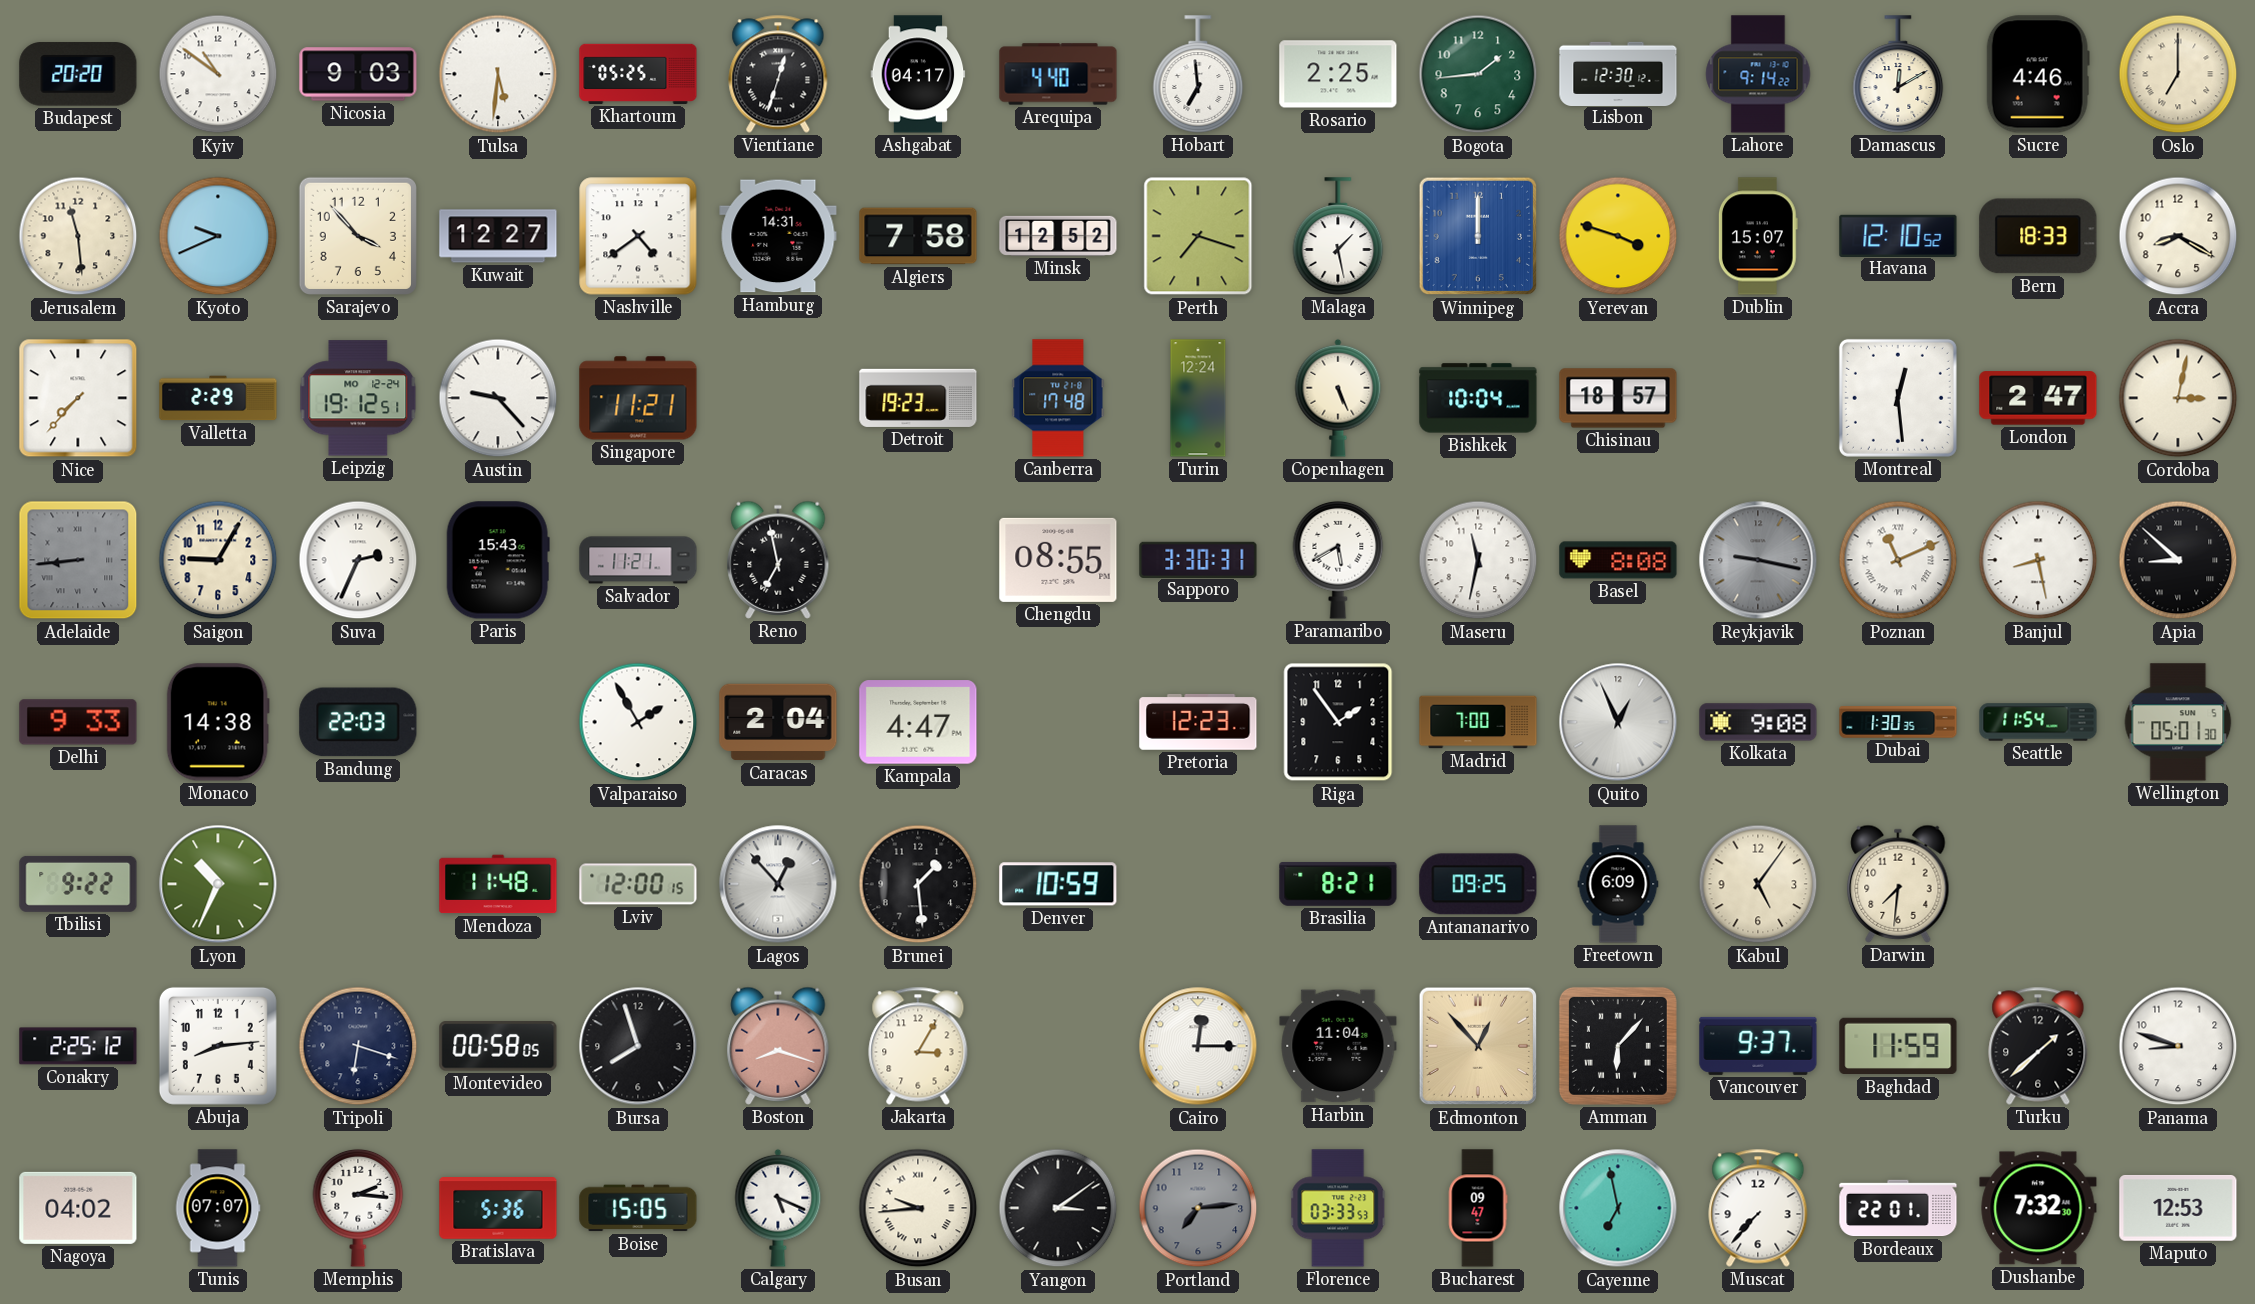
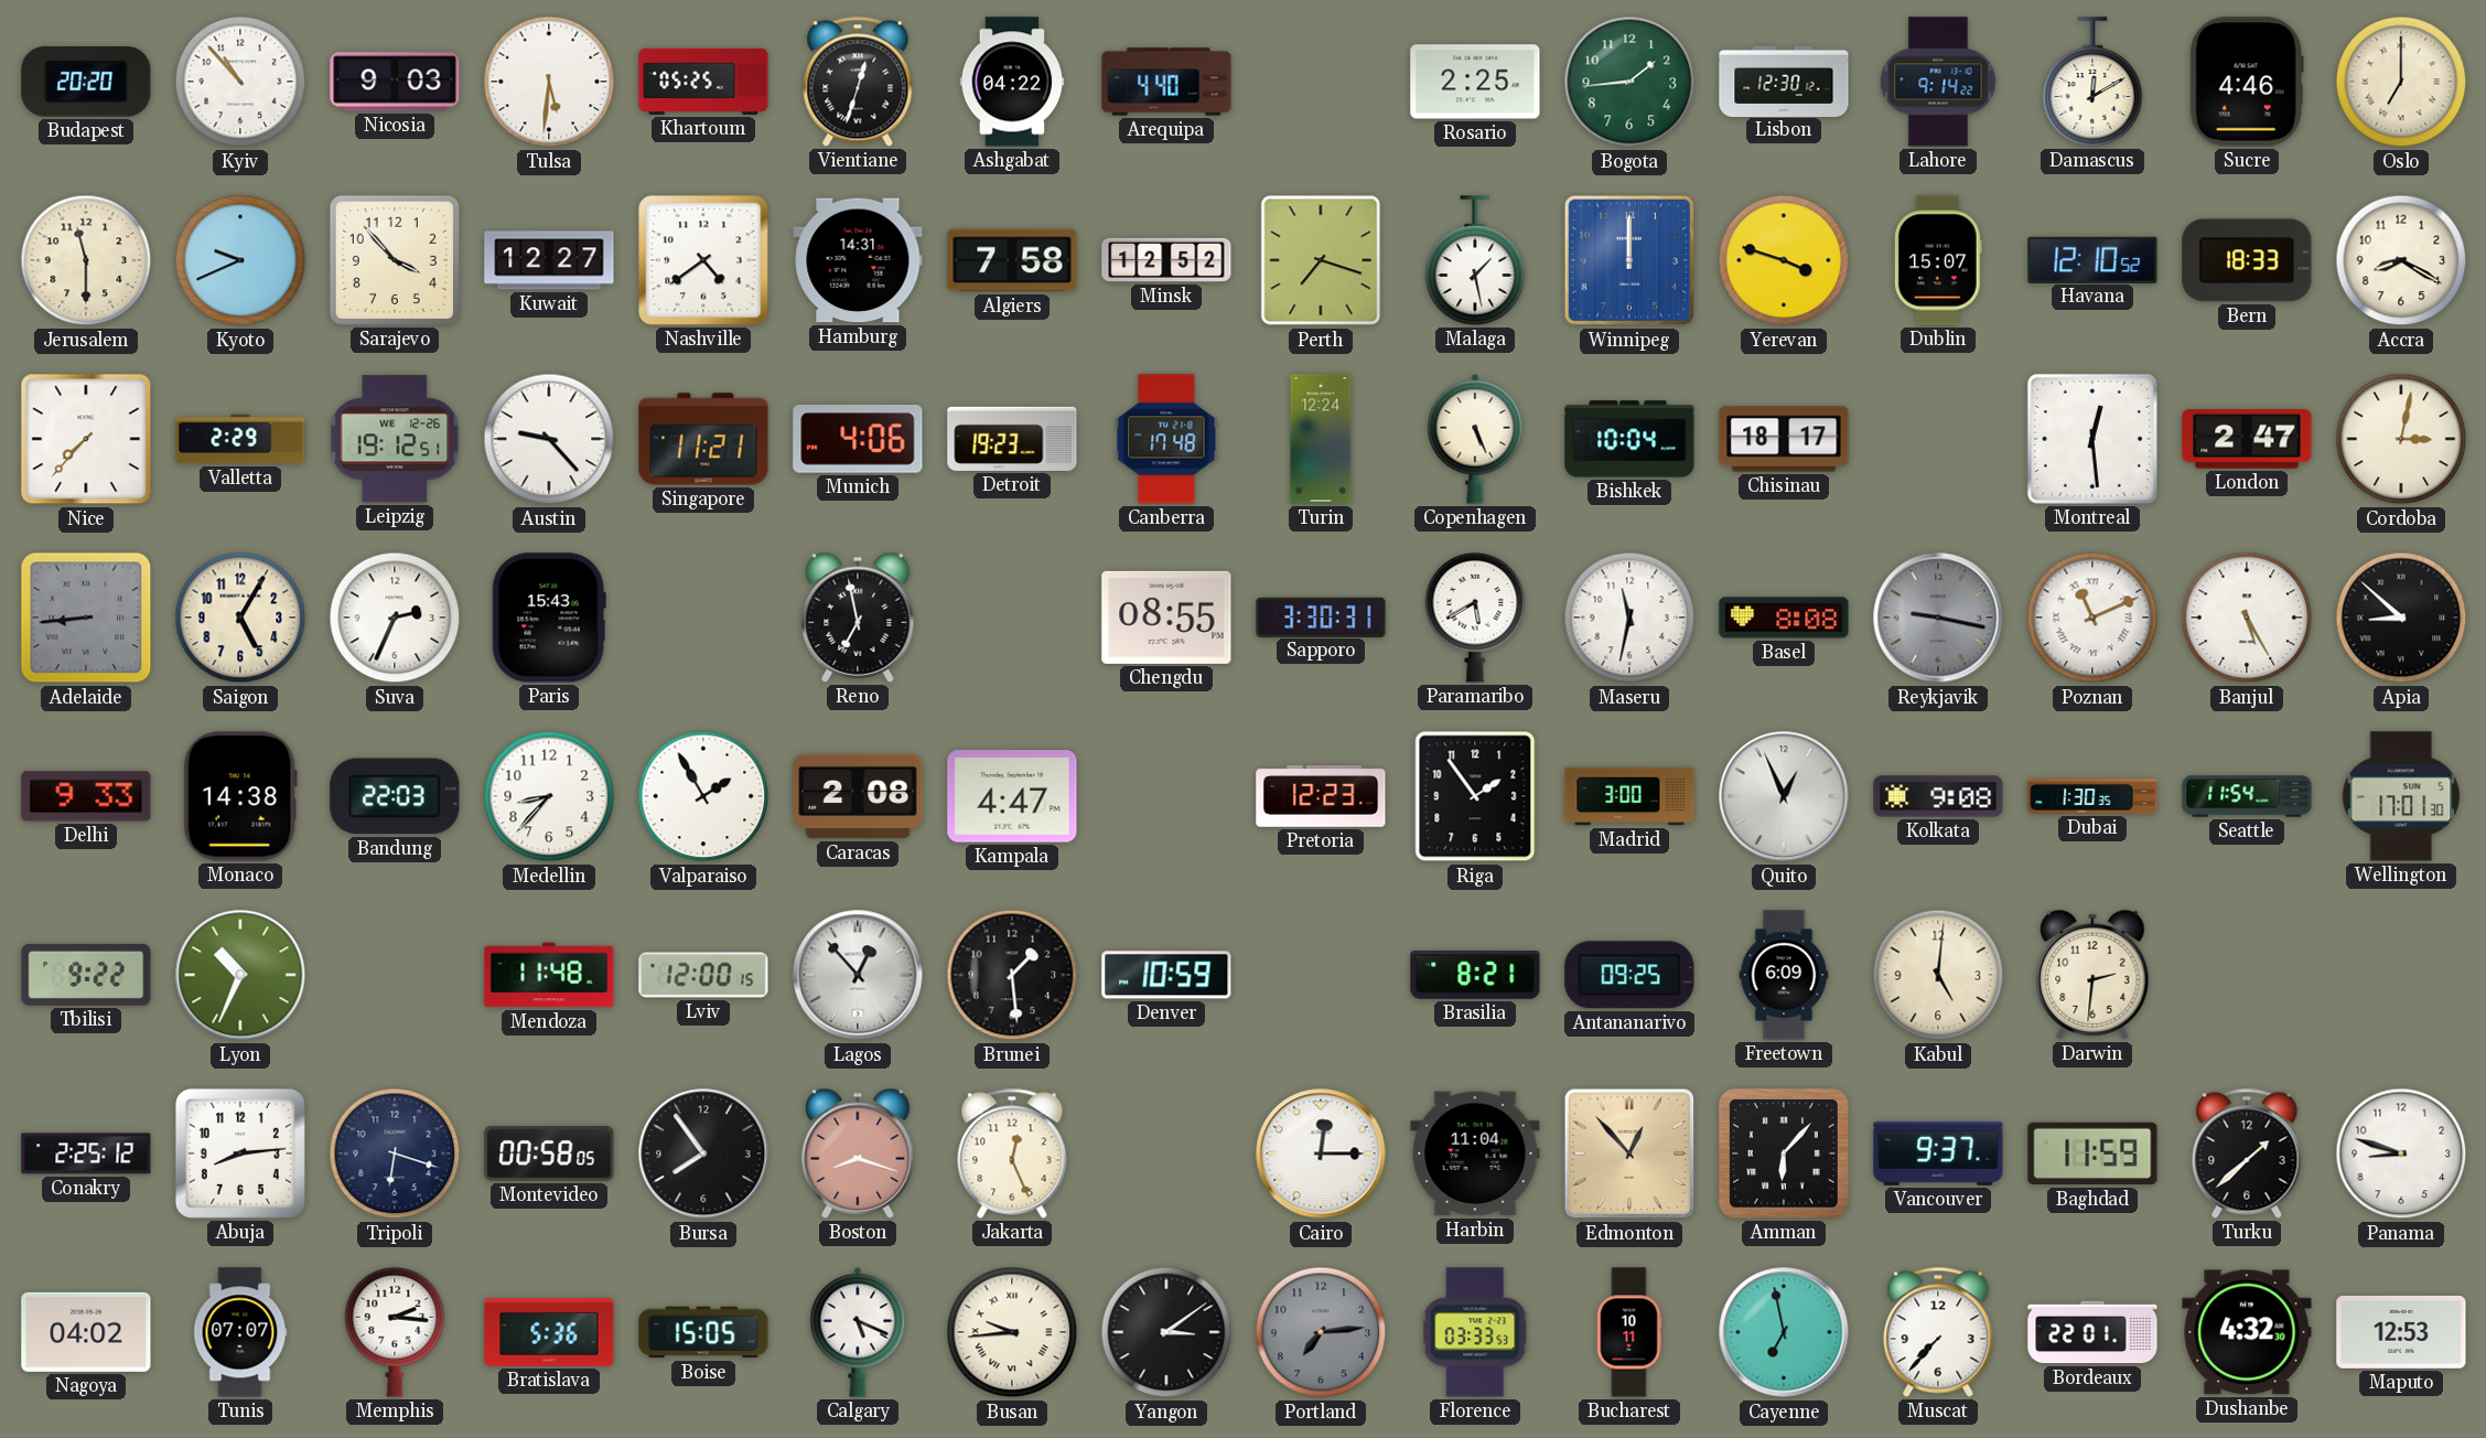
Kyiv: 10:51 -> 10:53
Ashgabat: 04:17 -> 04:22
Hobart: 6:59 -> none
Jerusalem: 11:29 -> 11:30
Leipzig date: MO 12-24 -> WE 12-26
Munich: none -> 4:06
Chisinau: 18:57 -> 18:17
Saigon: 9:05 -> 5:05
Salvador: 11:21 -> none
Banjul: 8:28 -> 5:25
Medellin: none -> 8:37
Caracas: 2:04 -> 2:08
Madrid: 7:00 -> 3:00
Wellington: 05:01 -> 17:01
Kabul: 5:06 -> 5:01
Darwin: 7:31 -> 2:31
Bursa: 7:57 -> 7:54
Jakarta: 3:05 -> 12:26
Bucharest: 09:47 -> 10:11
Dushanbe: 7:32 -> 4:32
